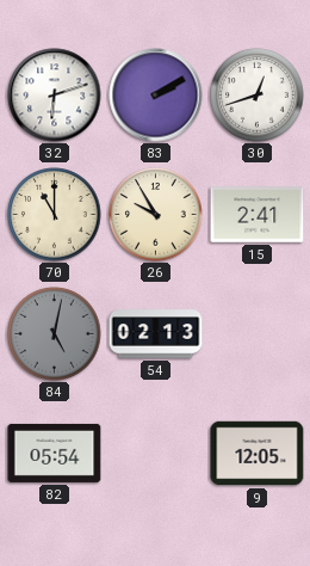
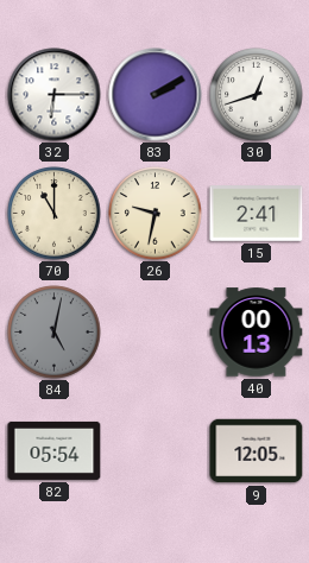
32: 6:12 -> 6:15
26: 9:55 -> 9:32
54: 02:13 -> none
40: none -> 00:13
